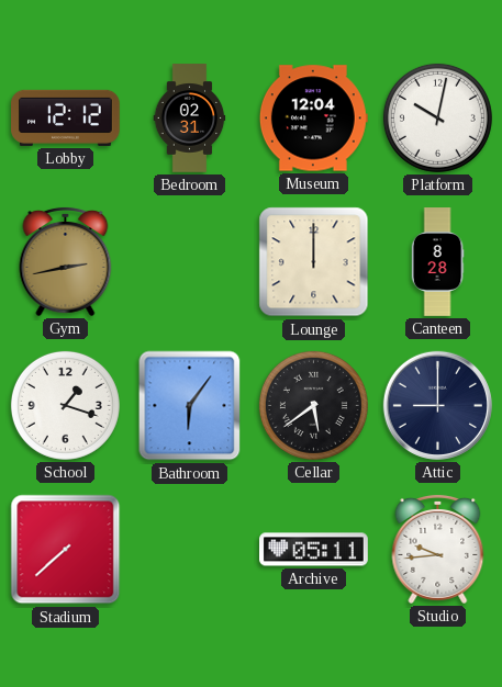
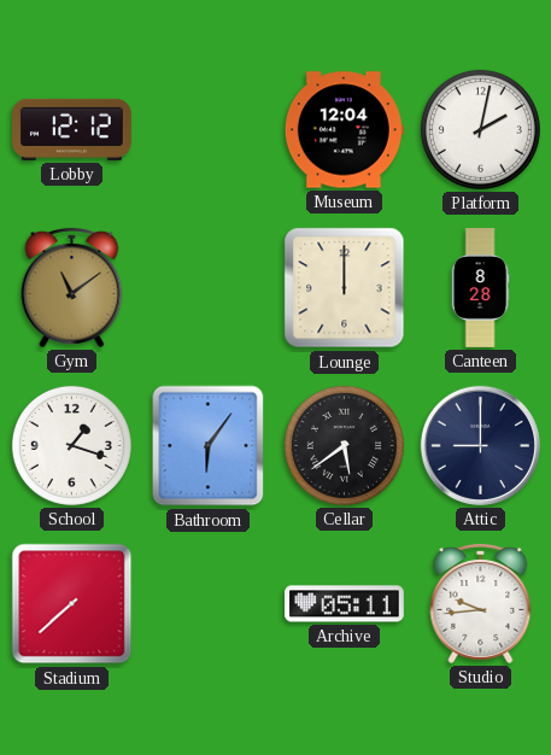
Bedroom: 02:31 -> none
Platform: 10:02 -> 2:02
Gym: 2:43 -> 11:09
